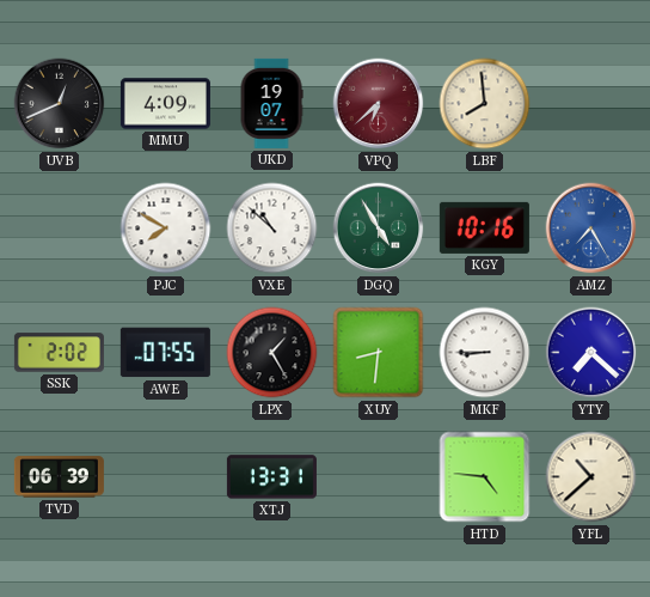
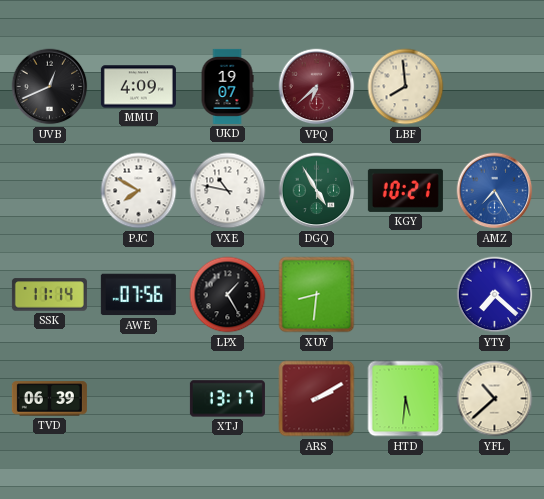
VXE: 10:52 -> 10:47
KGY: 10:16 -> 10:21
SSK: 2:02 -> 11:14
AWE: 07:55 -> 07:56
MKF: 8:45 -> none
XTJ: 13:31 -> 13:17
ARS: none -> 2:10
HTD: 4:46 -> 5:31
